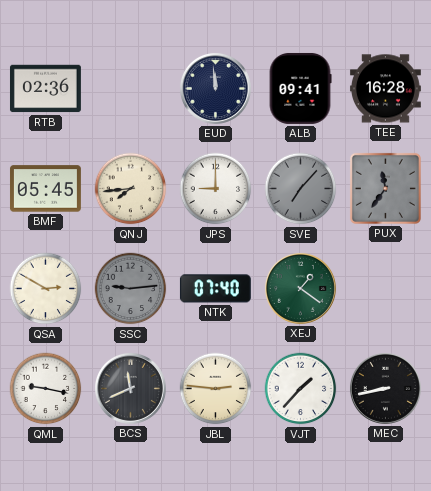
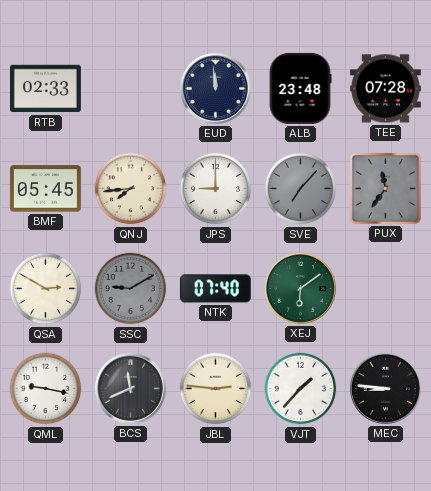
RTB: 02:36 -> 02:33
ALB: 09:41 -> 23:48
TEE: 16:28 -> 07:28
SSC: 9:14 -> 9:10
XEJ: 1:21 -> 6:09
MEC: 8:43 -> 8:46
